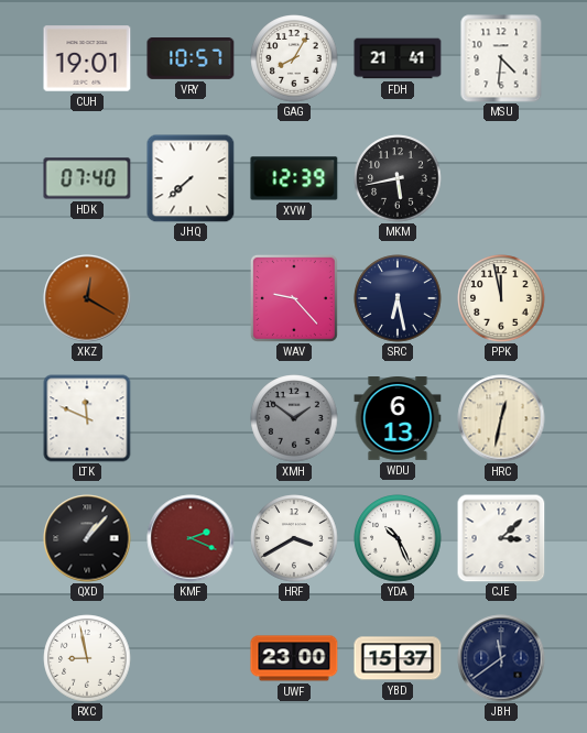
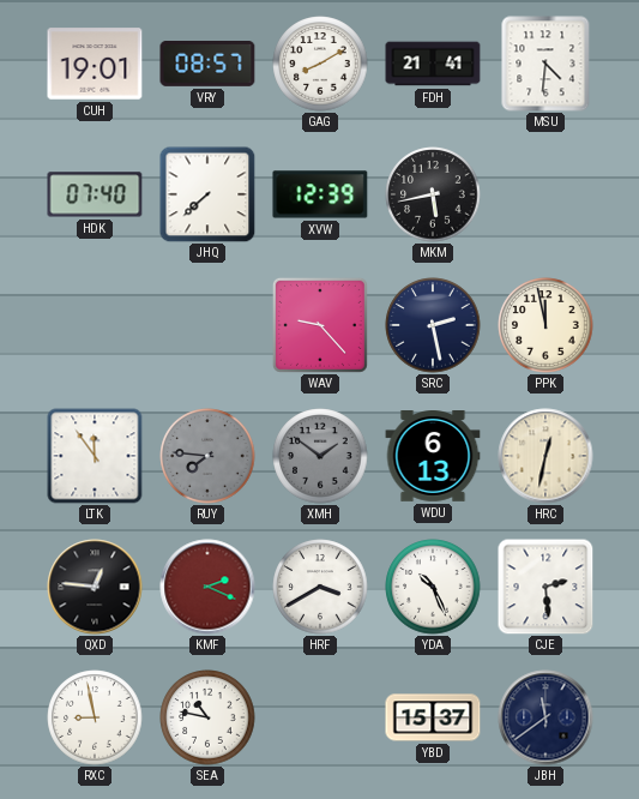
VRY: 10:57 -> 08:57
GAG: 8:05 -> 8:10
XKZ: 12:20 -> none
SRC: 6:28 -> 2:28
LTK: 11:49 -> 11:54
RUY: none -> 7:46
QXD: 1:07 -> 12:46
CJE: 3:08 -> 2:29
SEA: none -> 10:47
UWF: 23:00 -> none
